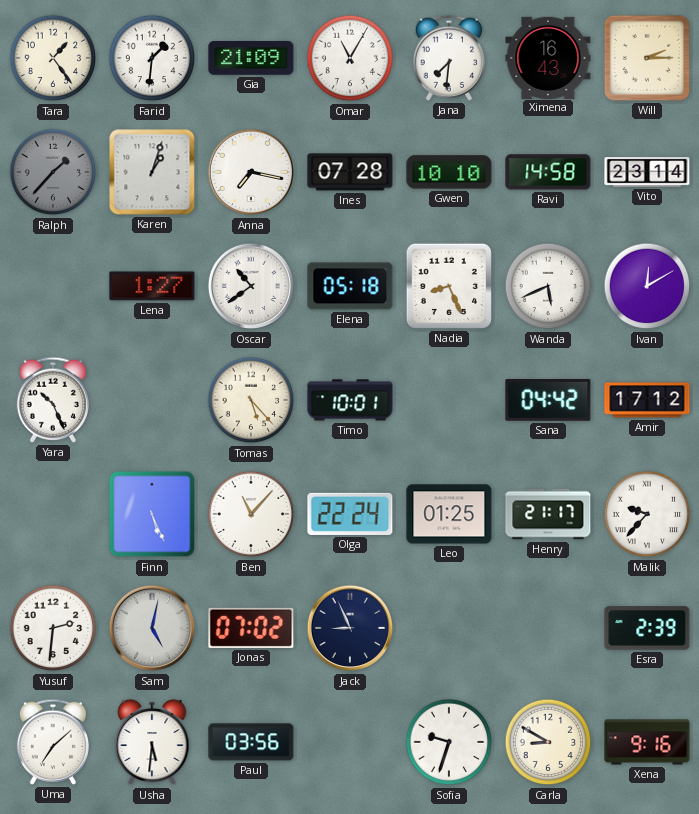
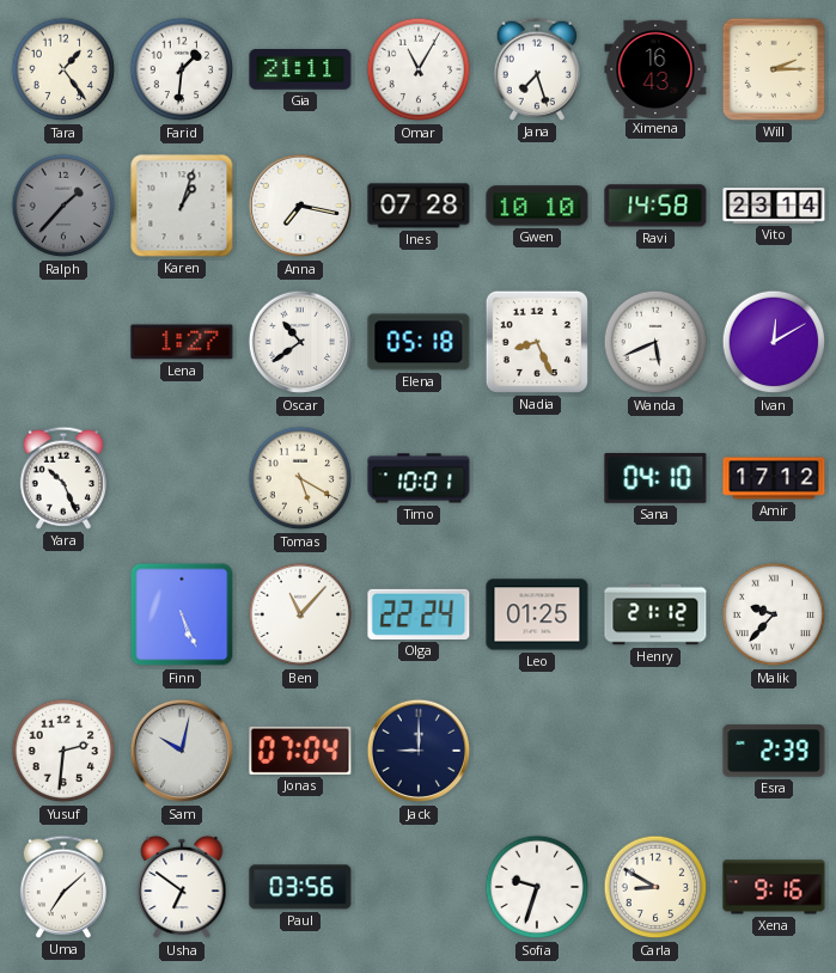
Gia: 21:09 -> 21:11
Jana: 7:31 -> 7:27
Tomas: 5:23 -> 5:20
Sana: 04:42 -> 04:10
Henry: 21:17 -> 21:12
Sam: 5:02 -> 10:02
Jonas: 07:02 -> 07:04
Jack: 8:56 -> 9:00
Usha: 5:31 -> 6:51
